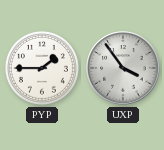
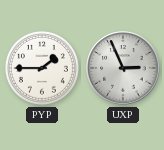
UXP: 3:54 -> 2:56
